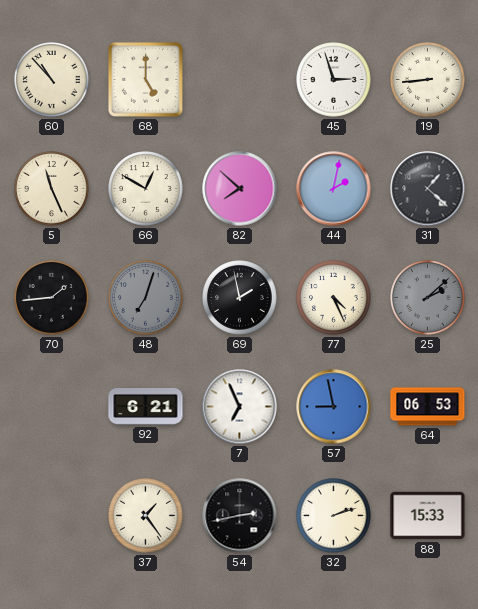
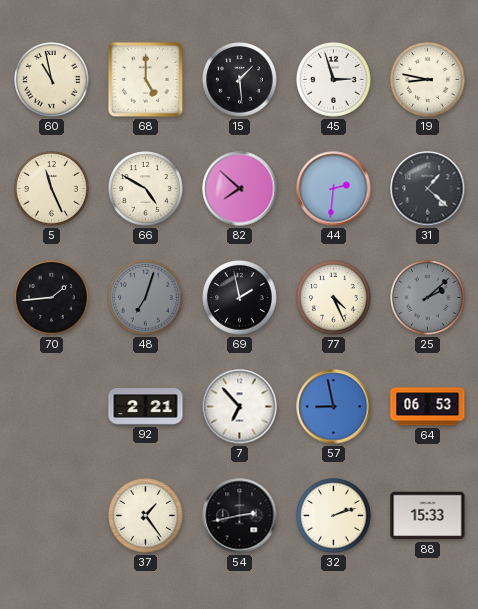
60: 10:53 -> 10:58
15: none -> 1:29
19: 8:44 -> 8:47
66: 12:50 -> 4:50
44: 2:02 -> 2:31
92: 6:21 -> 2:21
7: 6:56 -> 6:53
